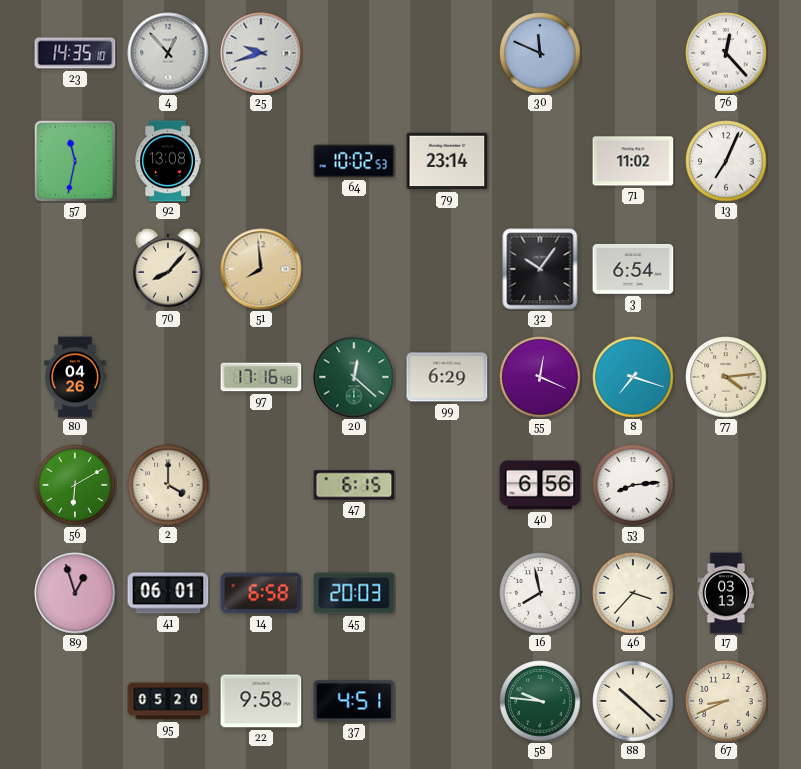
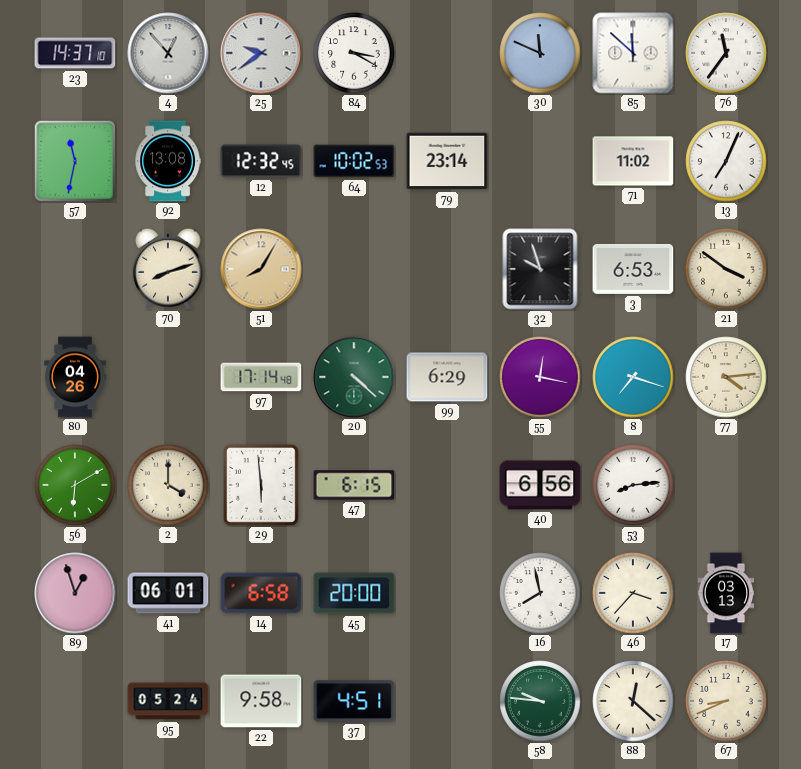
23: 14:35 -> 14:37
25: 9:42 -> 9:39
84: none -> 3:20
85: none -> 11:52
76: 12:23 -> 11:36
12: none -> 12:32
70: 8:07 -> 8:12
51: 7:59 -> 8:05
32: 10:06 -> 9:57
3: 6:54 -> 6:53
21: none -> 3:51
97: 17:16 -> 17:14
20: 12:22 -> 4:22
55: 12:19 -> 12:17
29: none -> 5:59
45: 20:03 -> 20:00
95: 05:20 -> 05:24
88: 10:22 -> 12:22
